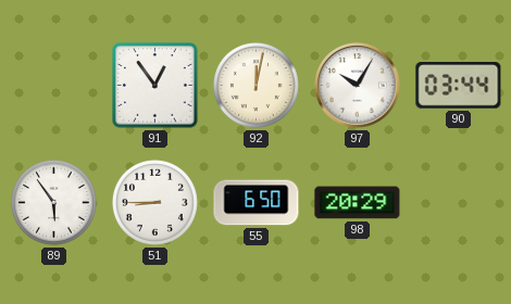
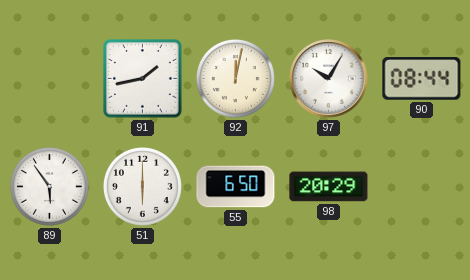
91: 12:54 -> 1:43
90: 03:44 -> 08:44
51: 8:45 -> 6:00
